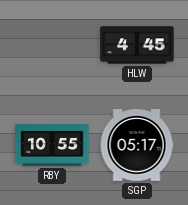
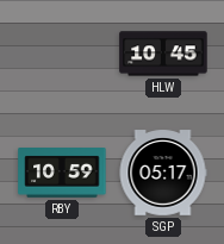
HLW: 4:45 -> 10:45
RBY: 10:55 -> 10:59
